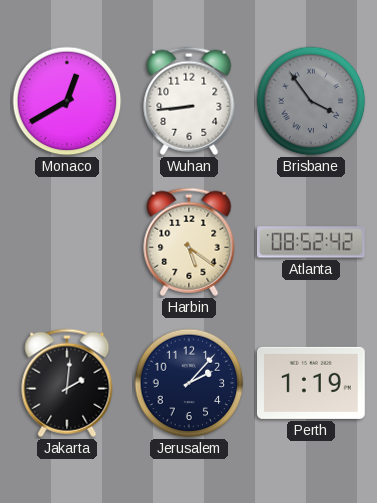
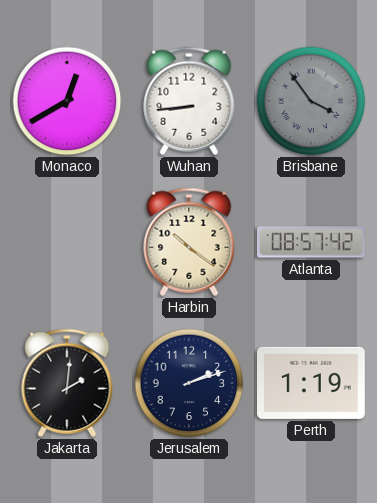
Harbin: 5:21 -> 10:21
Atlanta: 08:52 -> 08:57
Jerusalem: 2:07 -> 2:12
